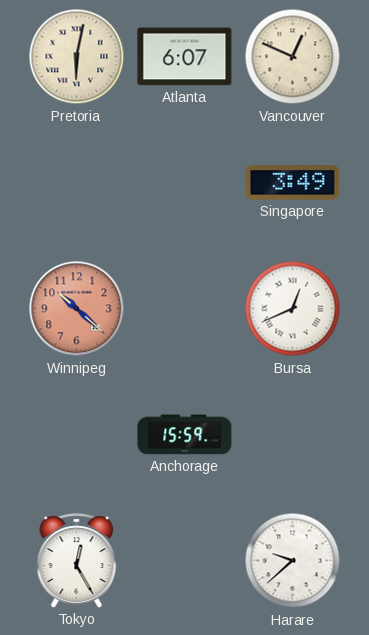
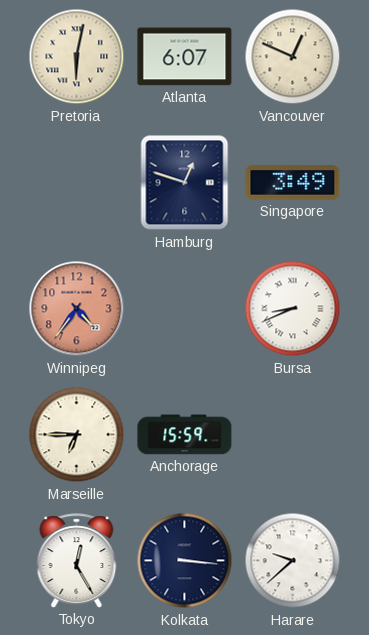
Hamburg: none -> 12:48
Winnipeg: 10:22 -> 4:36
Bursa: 12:41 -> 8:41
Marseille: none -> 6:45
Kolkata: none -> 3:16
